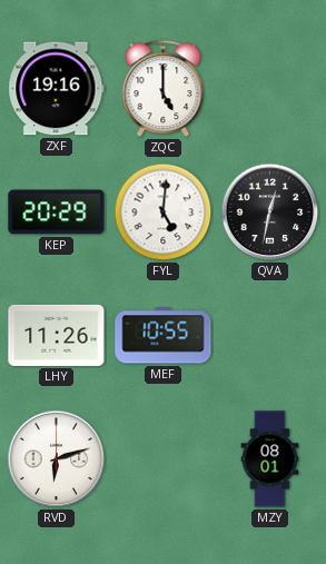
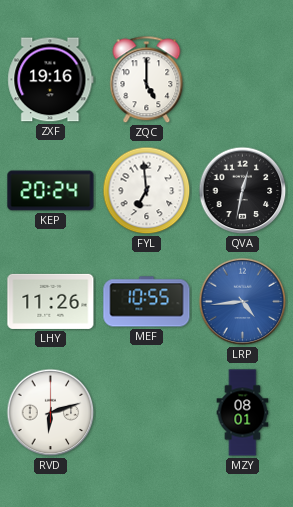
KEP: 20:29 -> 20:24
FYL: 5:01 -> 6:59
LRP: none -> 4:44
